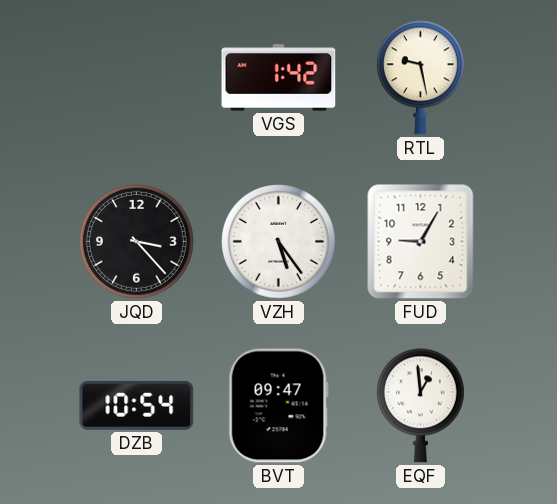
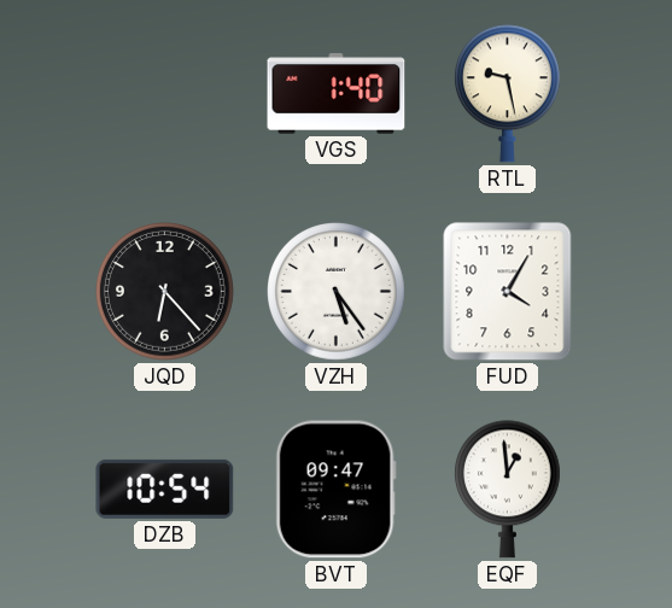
VGS: 1:42 -> 1:40
JQD: 3:23 -> 6:23
FUD: 9:05 -> 4:05
